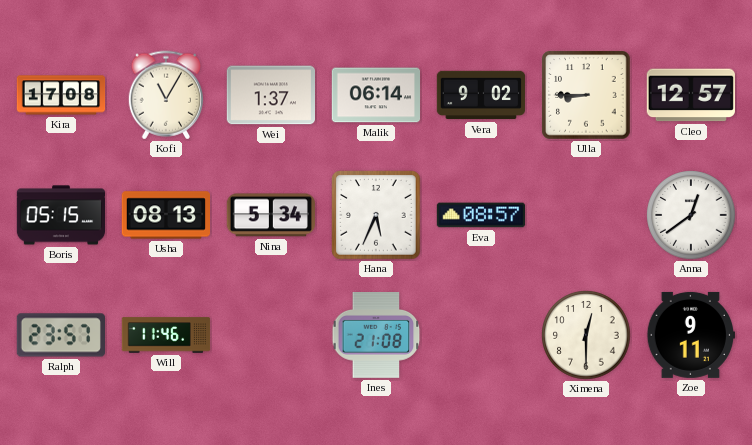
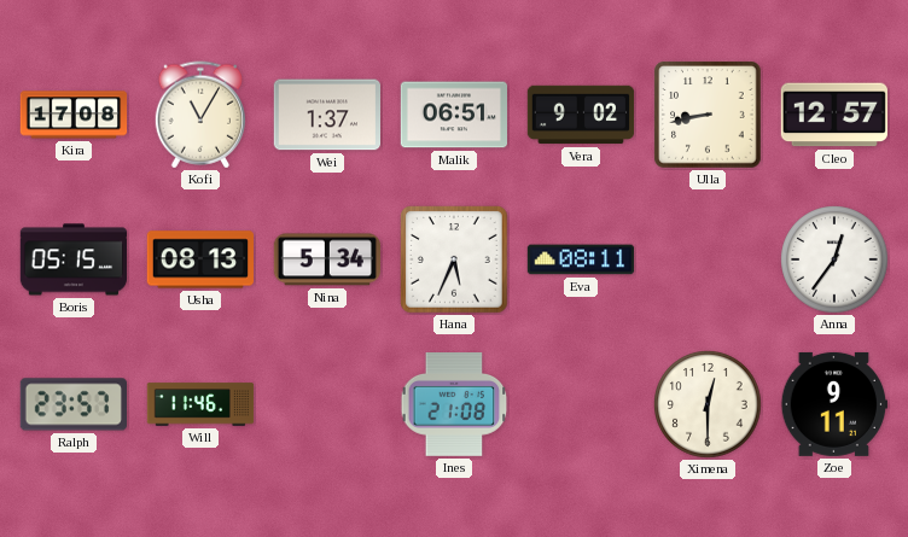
Malik: 06:14 -> 06:51
Ulla: 8:45 -> 8:43
Eva: 08:57 -> 08:11
Anna: 12:39 -> 12:36
